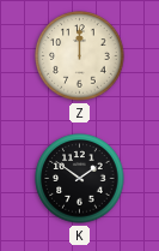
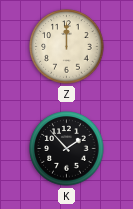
K: 1:51 -> 1:53
